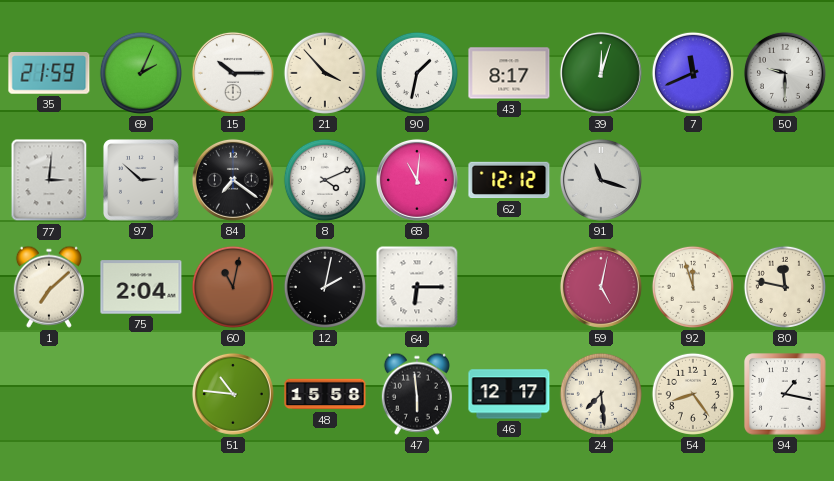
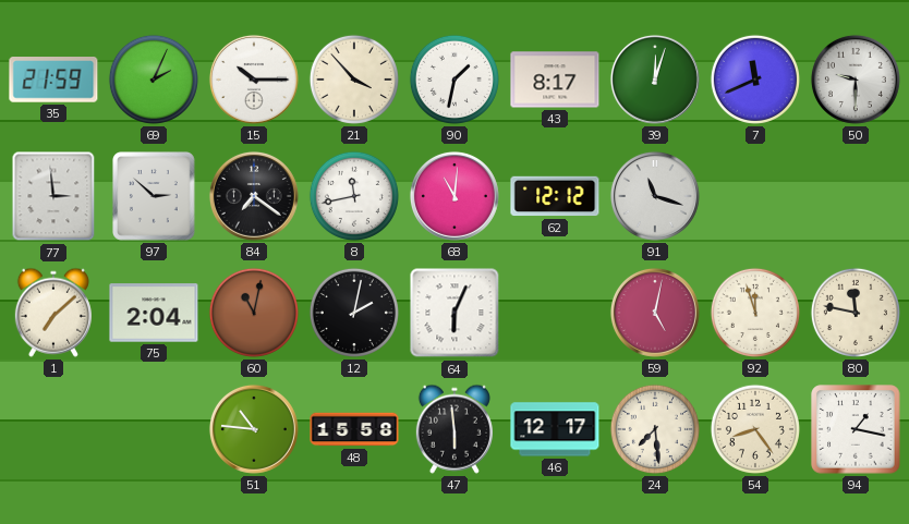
77: 3:01 -> 2:59
8: 4:11 -> 11:43
64: 6:15 -> 6:04
